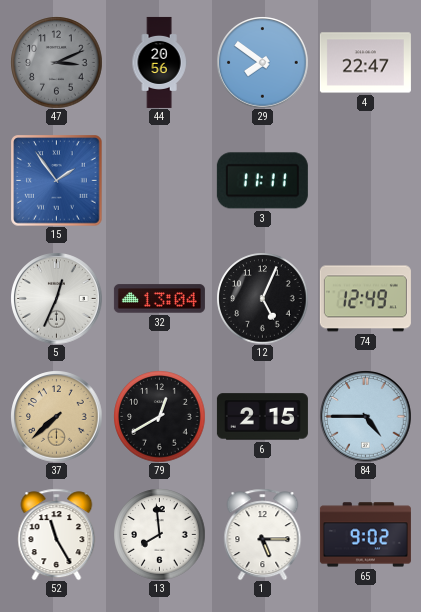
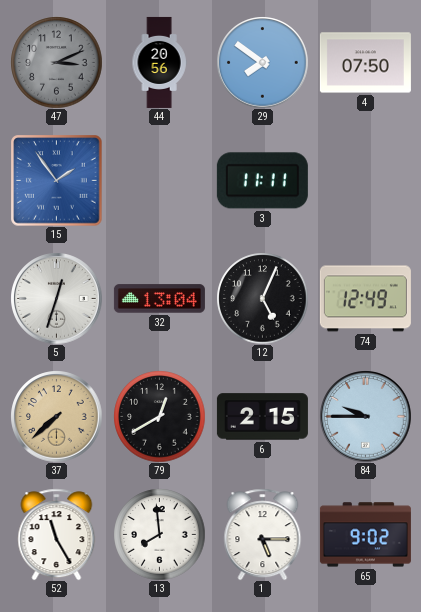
4: 22:47 -> 07:50
5: 12:34 -> 12:33
84: 4:45 -> 9:45
